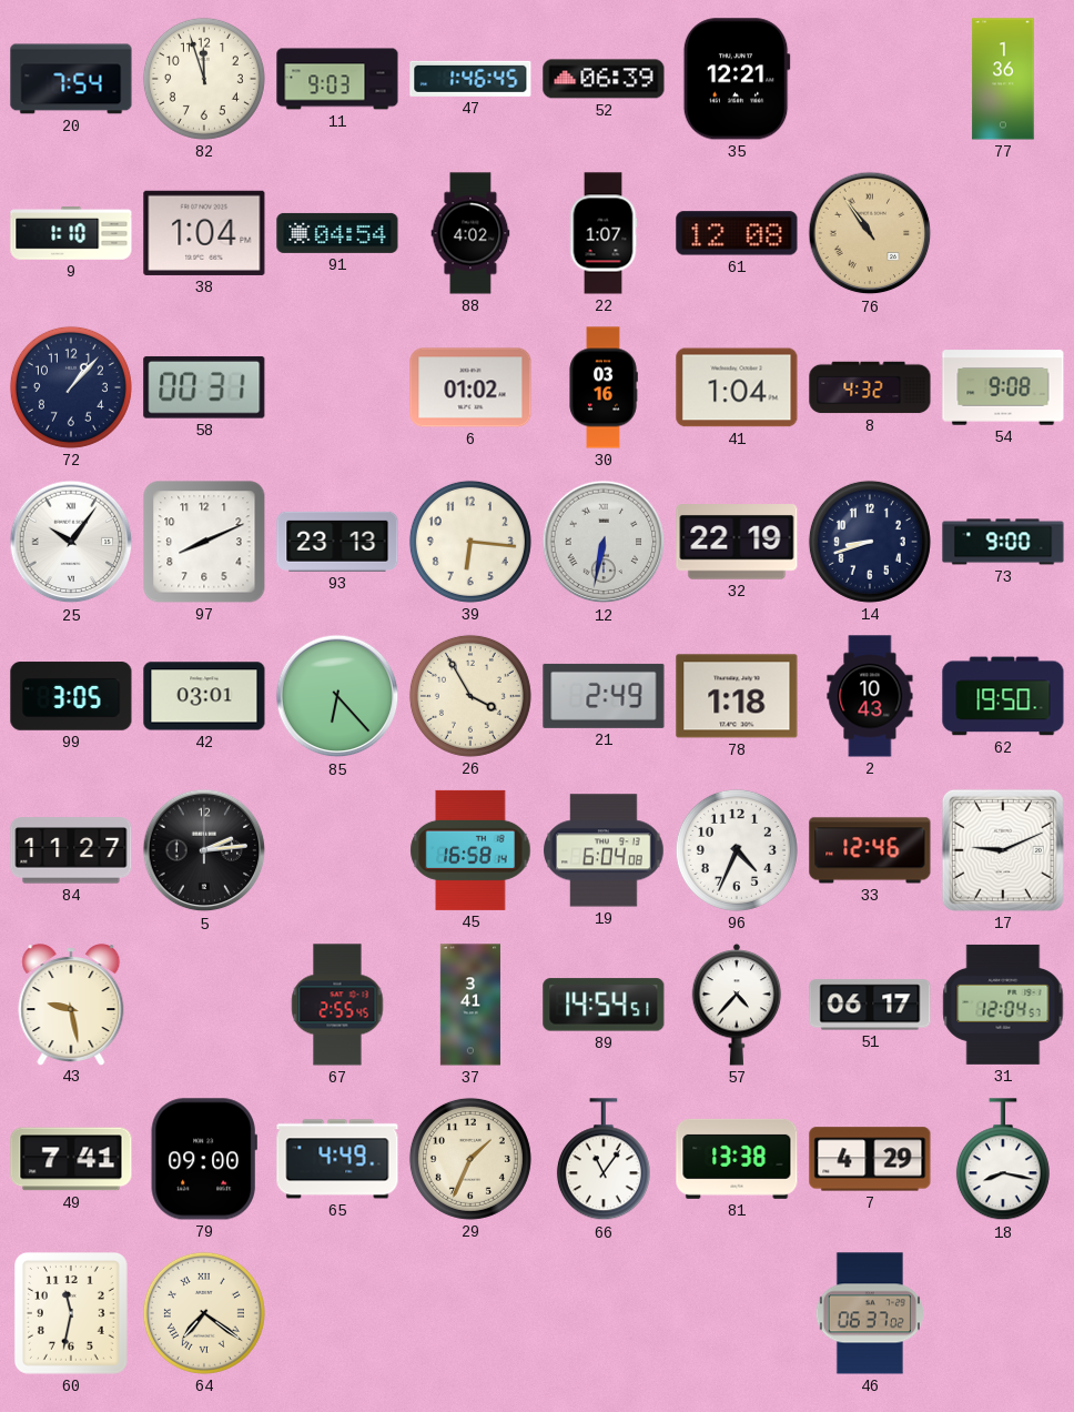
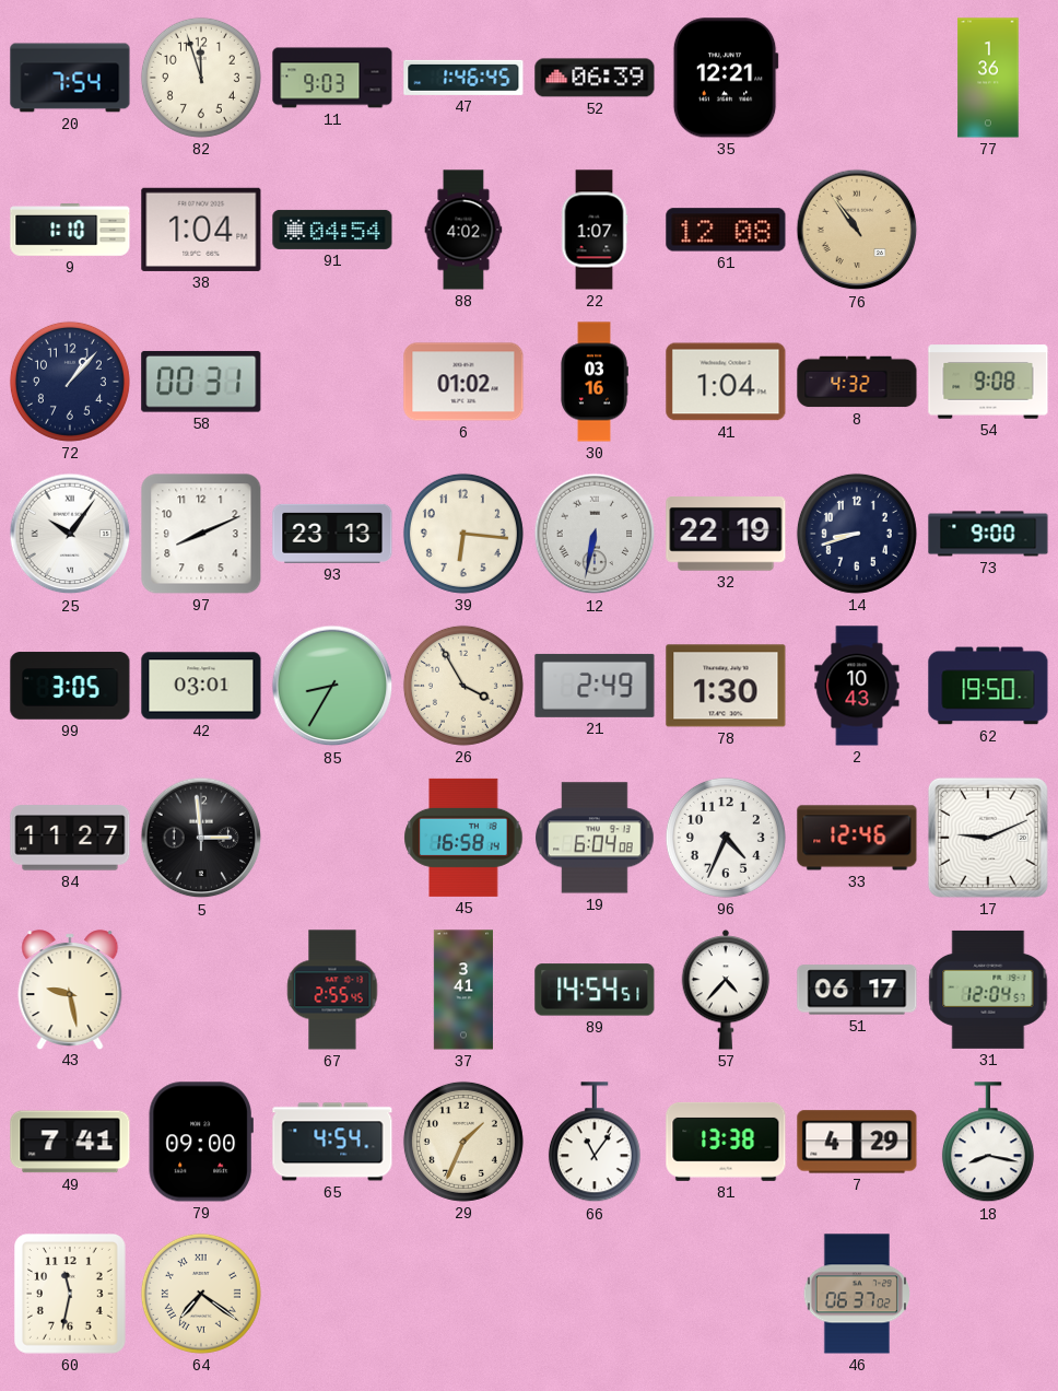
85: 6:23 -> 8:35
78: 1:18 -> 1:30
5: 2:14 -> 2:59
65: 4:49 -> 4:54
